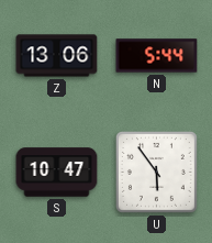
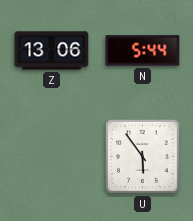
S: 10:47 -> none
